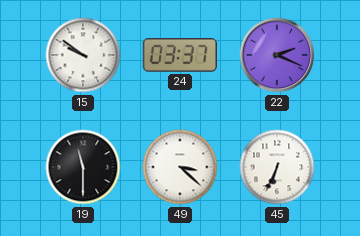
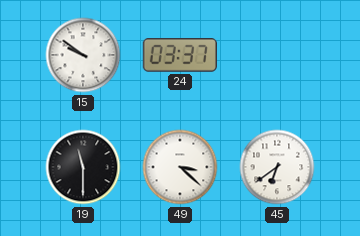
22: 2:19 -> none
45: 6:34 -> 6:39
